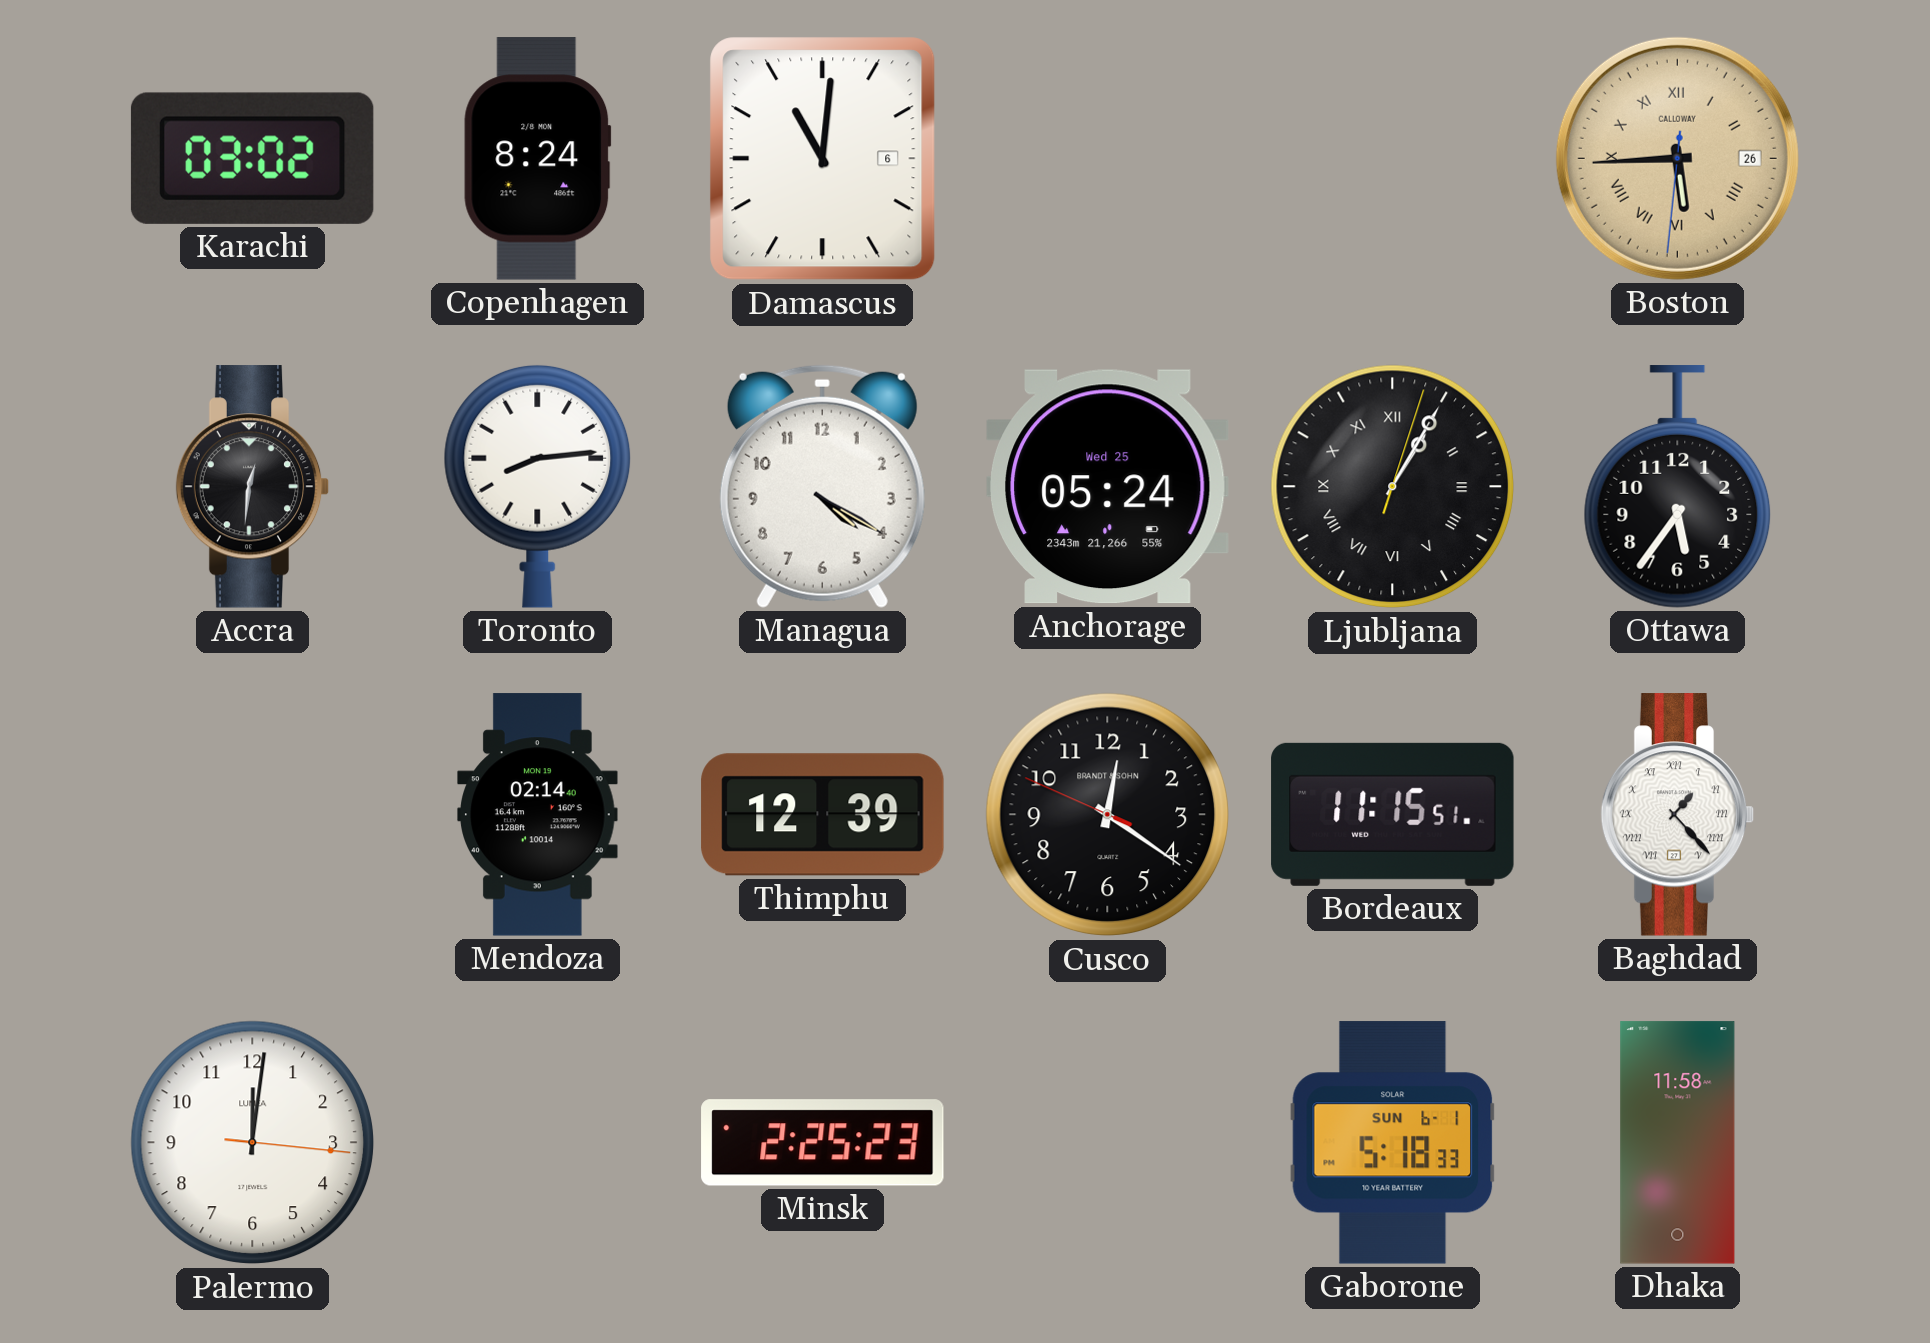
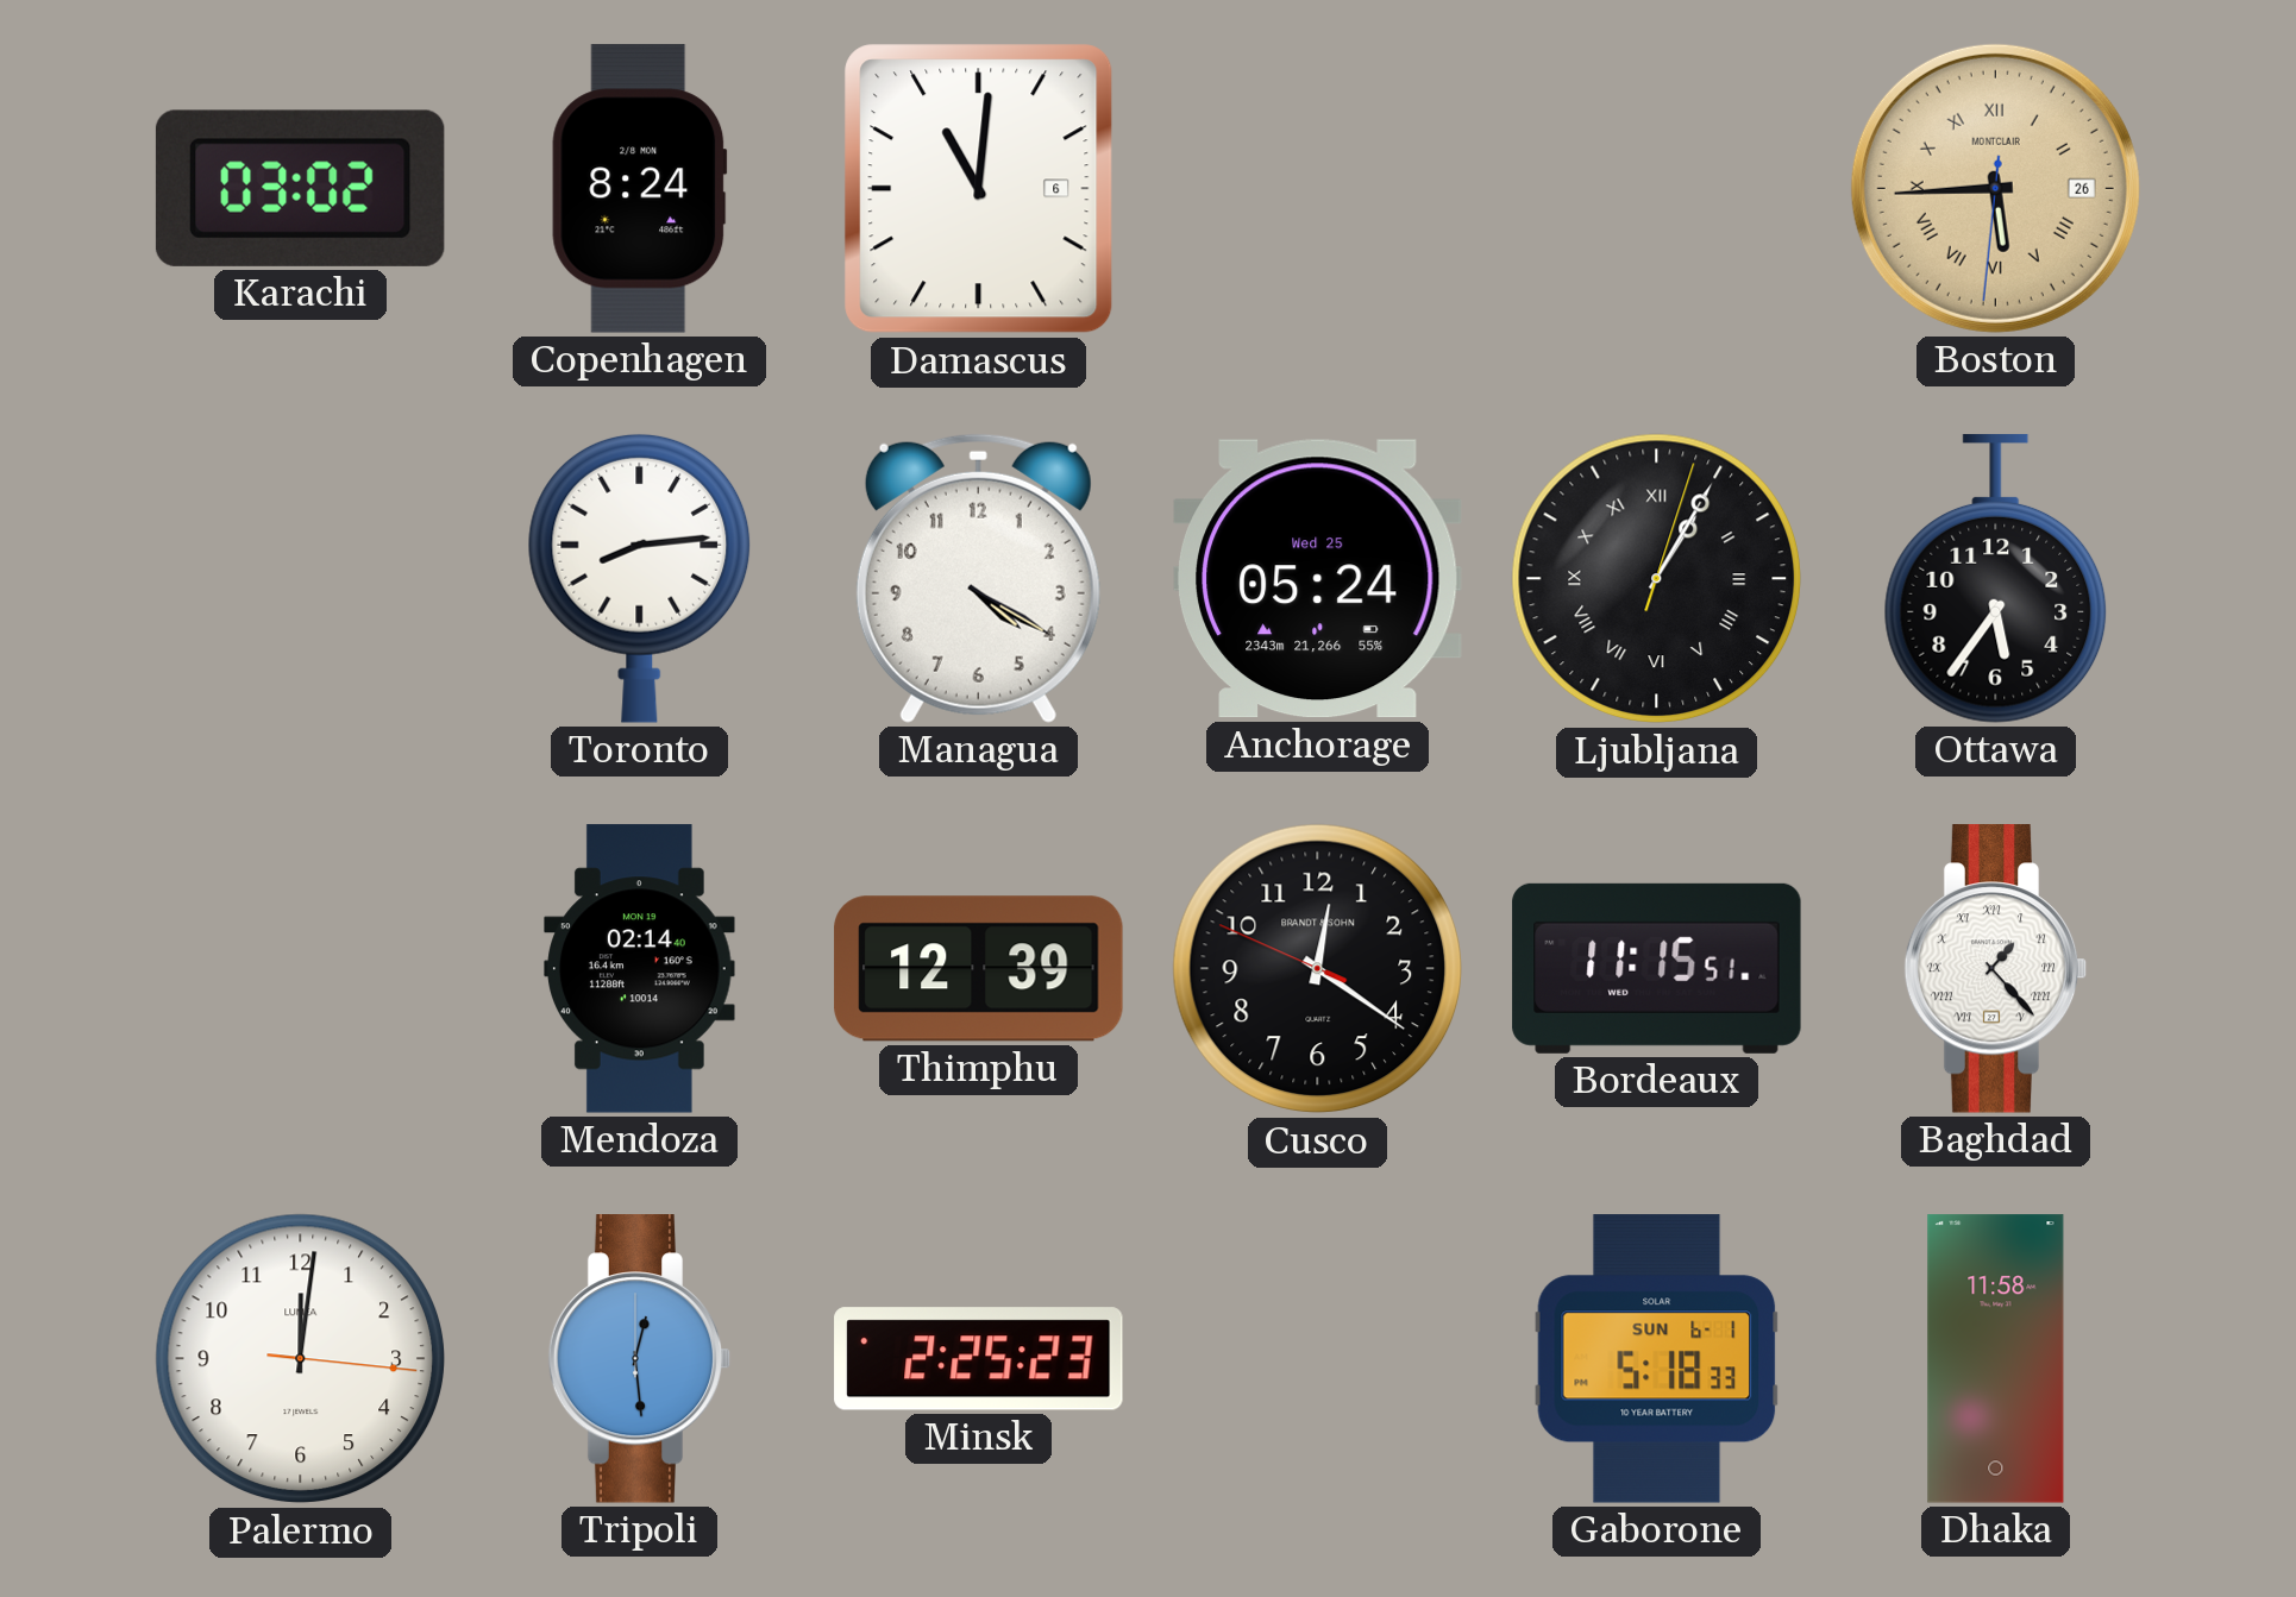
Boston brand: CALLOWAY -> MONTCLAIR
Accra: 12:31 -> none
Tripoli: none -> 12:29
